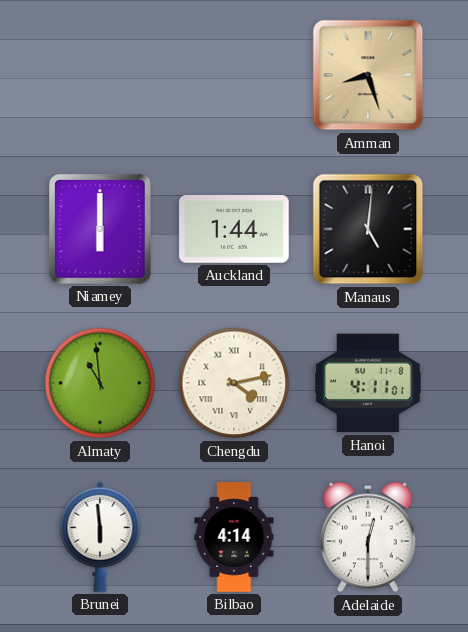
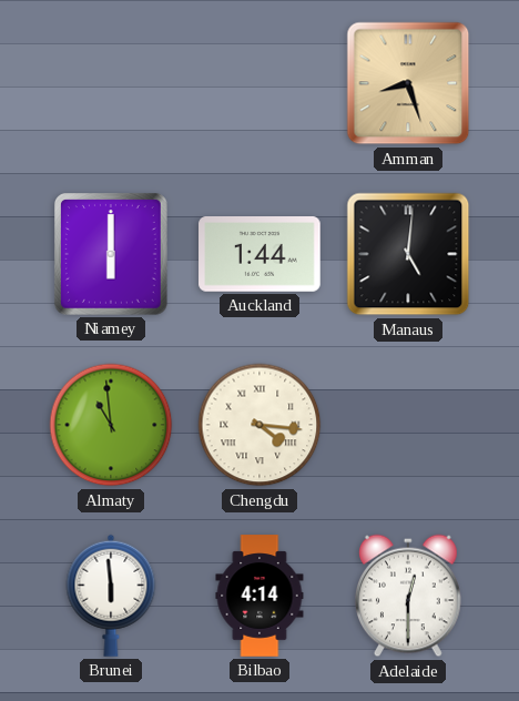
Chengdu: 4:13 -> 4:16
Hanoi: 4:11 -> none
